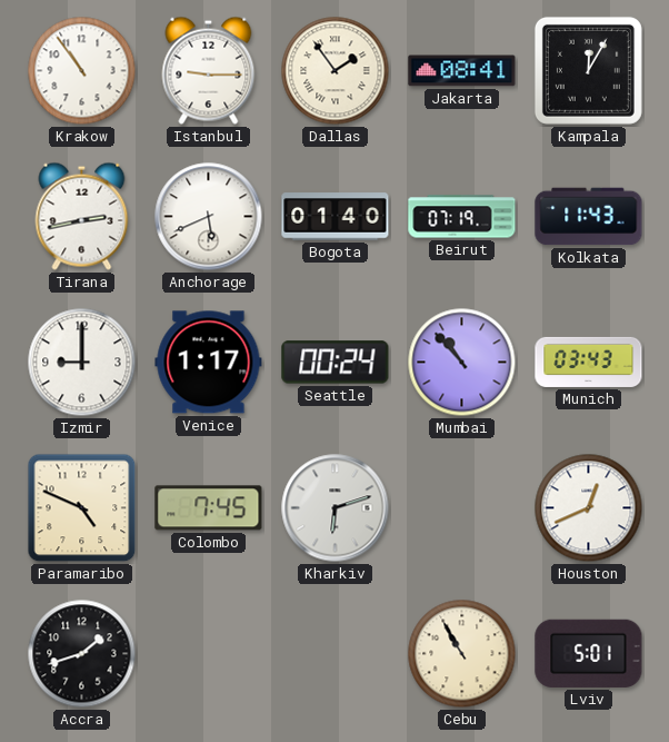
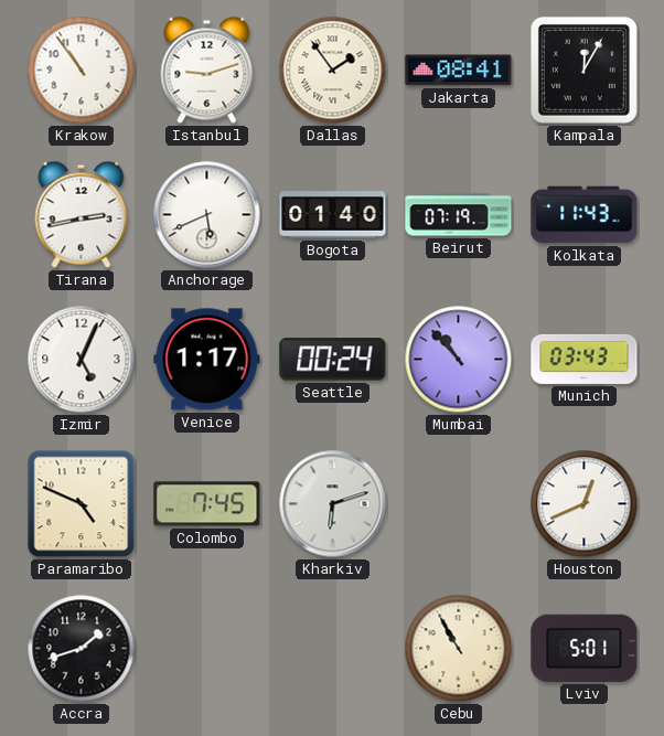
Istanbul: 9:15 -> 9:12
Izmir: 9:00 -> 5:04
